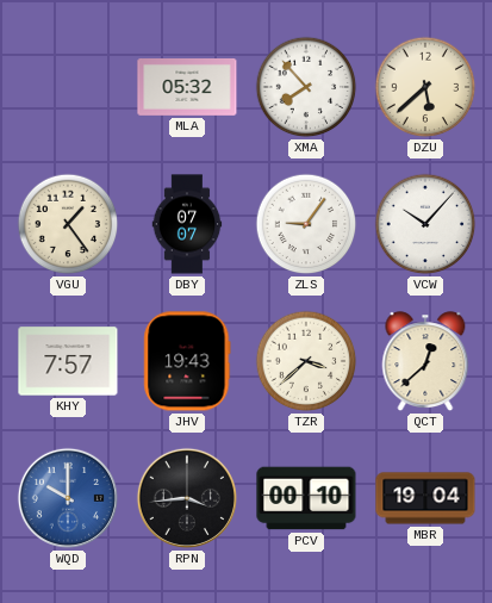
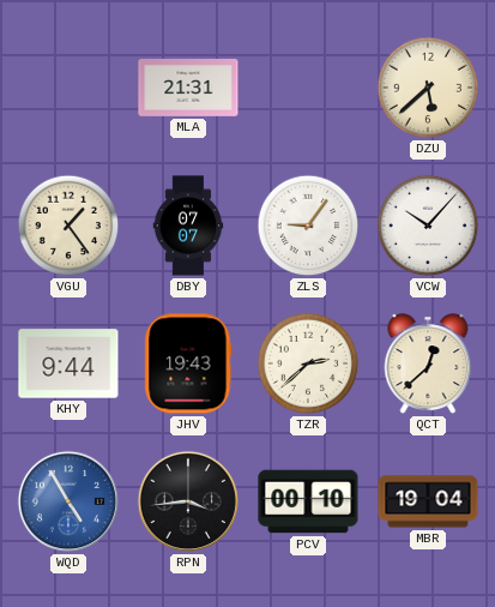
MLA: 05:32 -> 21:31
XMA: 7:53 -> none
KHY: 7:57 -> 9:44
TZR: 3:38 -> 2:38
WQD: 10:00 -> 4:55
